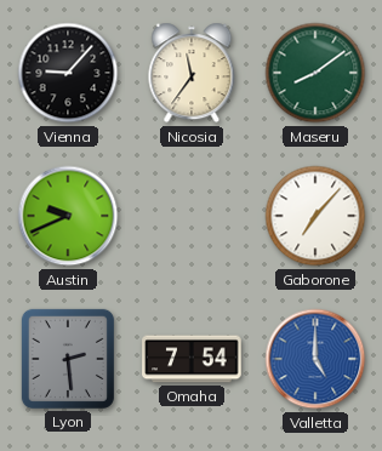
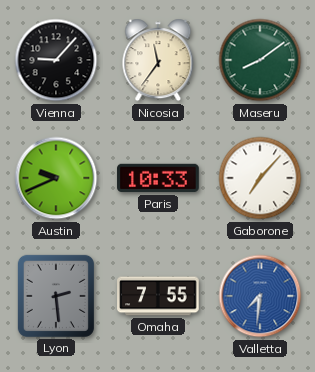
Paris: none -> 10:33
Omaha: 7:54 -> 7:55
Valletta: 5:00 -> 7:31
